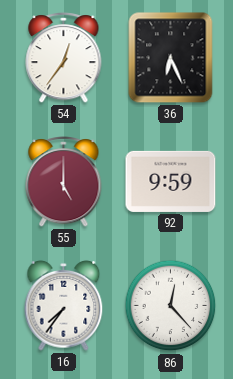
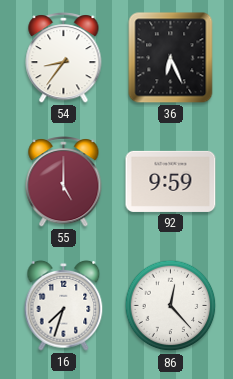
54: 12:36 -> 8:36
16: 7:36 -> 7:33
